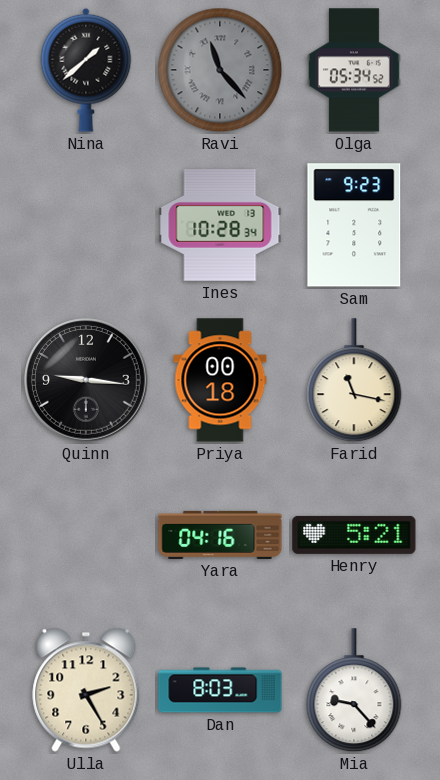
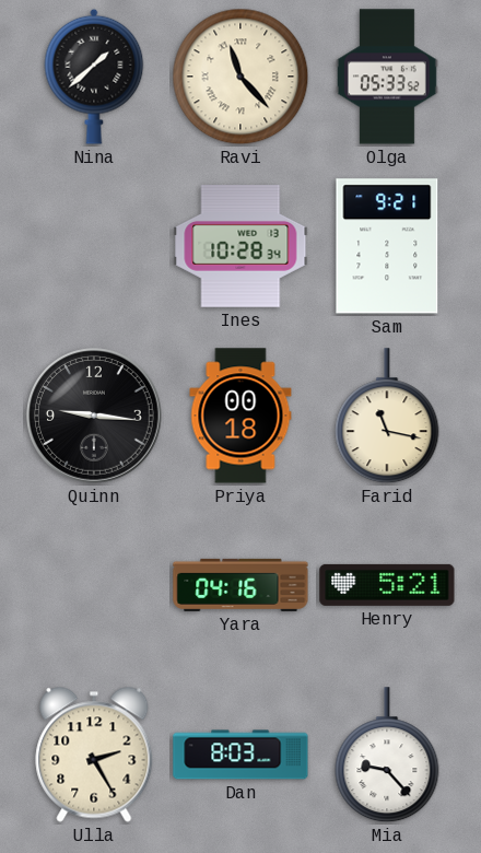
Ravi dial: grey -> cream
Olga: 05:34 -> 05:33
Sam: 9:23 -> 9:21
